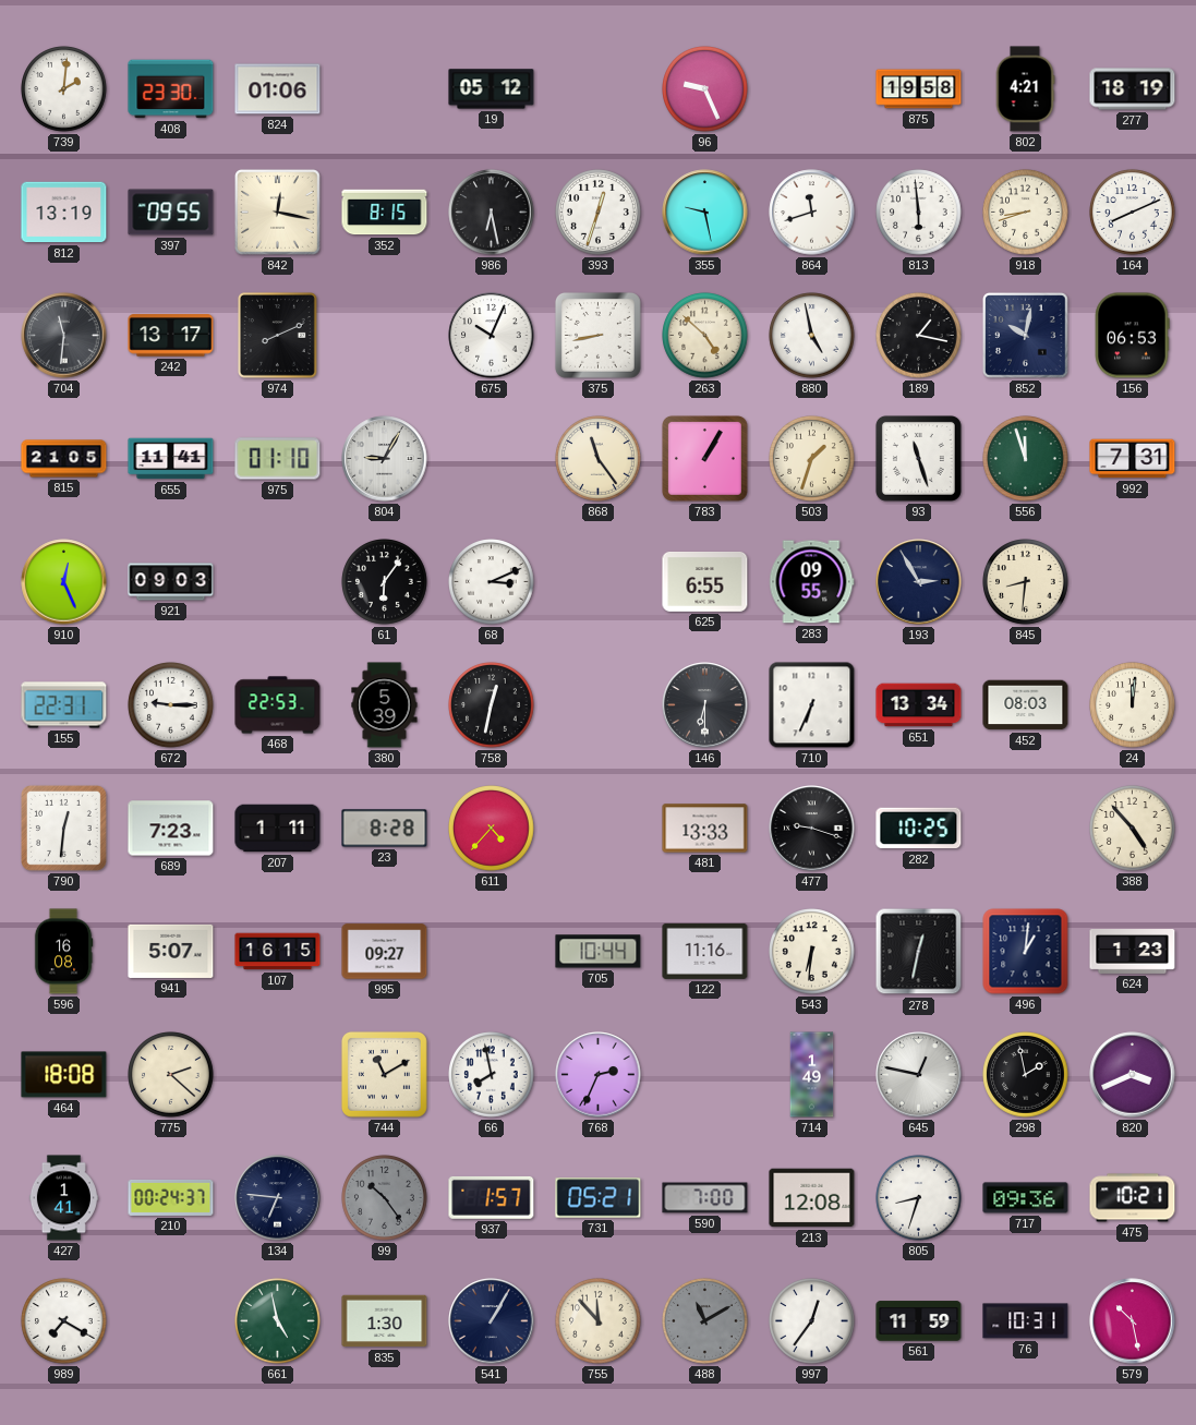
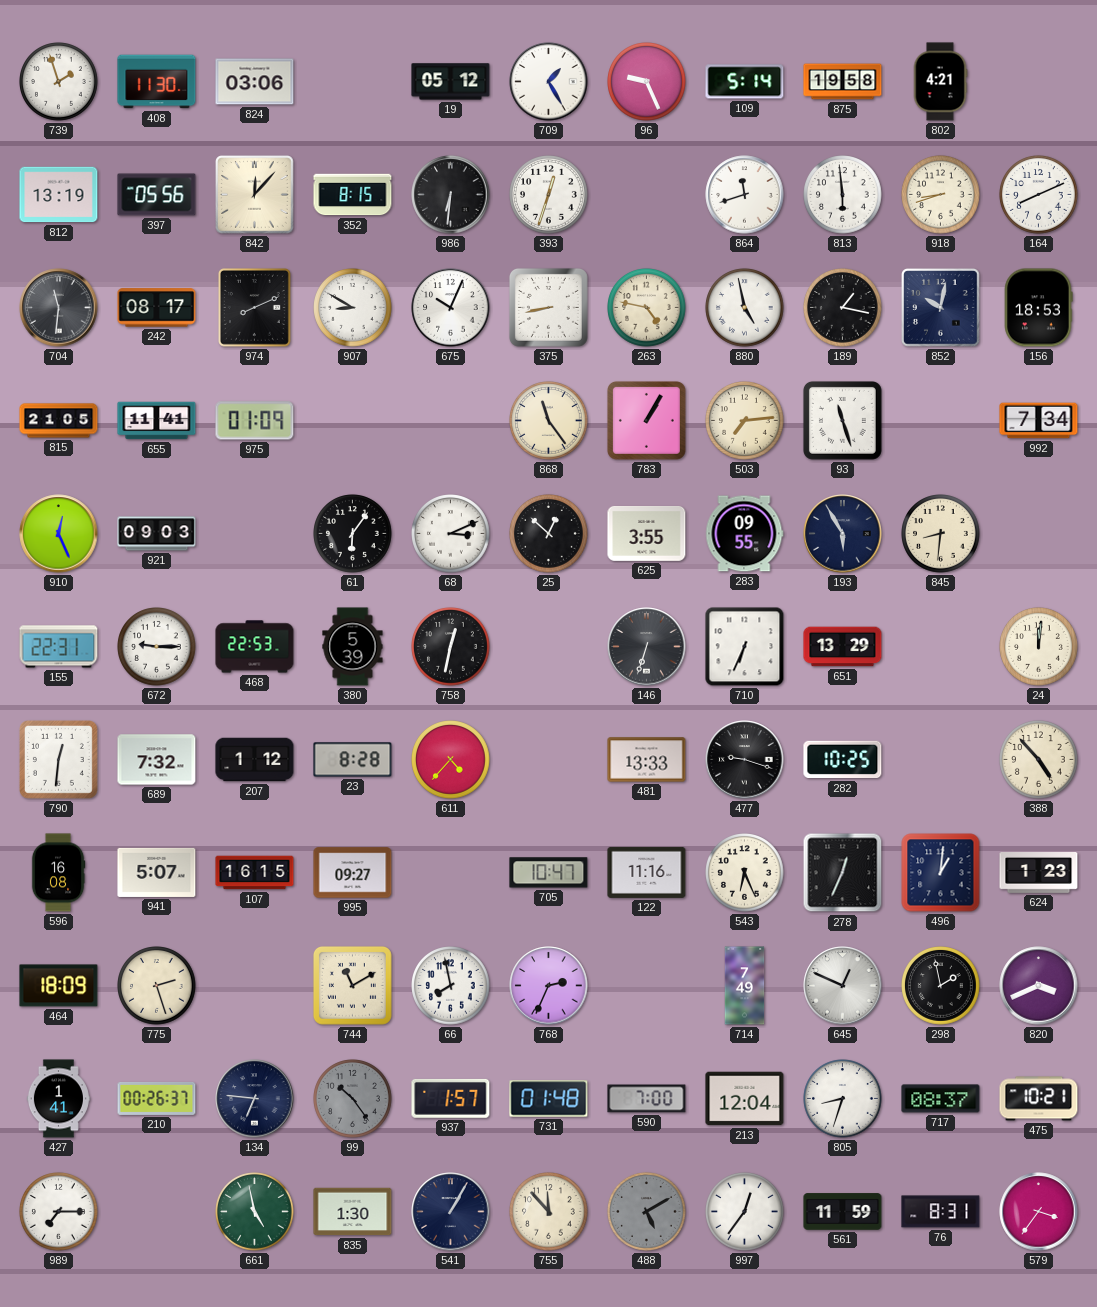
739: 2:01 -> 1:57
408: 23:30 -> 11:30
824: 01:06 -> 03:06
709: none -> 1:25
109: none -> 5:14
277: 18:19 -> none
397: 09:55 -> 05:56
842: 12:17 -> 12:07
986: 6:28 -> 6:31
355: 9:28 -> none
242: 13:17 -> 08:17
907: none -> 8:50
263: 4:52 -> 4:47
156: 06:53 -> 18:53
975: 01:10 -> 01:09
804: 9:05 -> none
503: 1:33 -> 7:14
556: 11:57 -> none
992: 7:31 -> 7:34
25: none -> 12:52
625: 6:55 -> 3:55
193: 2:55 -> 5:55
146: 6:30 -> 6:33
651: 13:34 -> 13:29
452: 08:03 -> none
689: 7:23 -> 7:32
207: 1:11 -> 1:12
705: 10:44 -> 10:47
543: 6:31 -> 6:26
278: 12:32 -> 12:34
464: 18:08 -> 18:09
775: 2:22 -> 2:27
714: 1:49 -> 7:49
645: 12:47 -> 12:49
210: 00:24 -> 00:26
731: 05:21 -> 01:48
213: 12:08 -> 12:04
717: 09:36 -> 08:37
989: 7:20 -> 7:15
488: 11:10 -> 5:10
76: 10:31 -> 8:31
579: 10:28 -> 3:36
